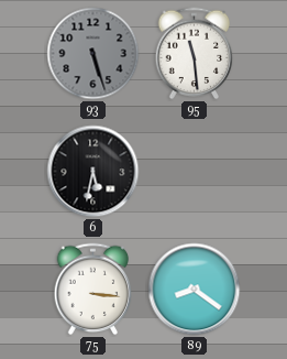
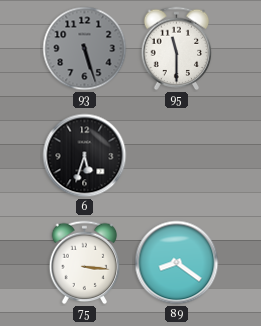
95: 11:29 -> 11:30
6: 5:32 -> 5:33
